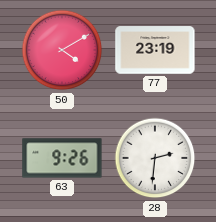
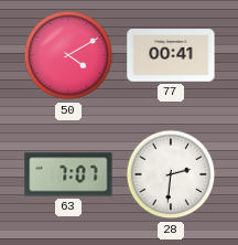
77: 23:19 -> 00:41
63: 9:26 -> 7:07
